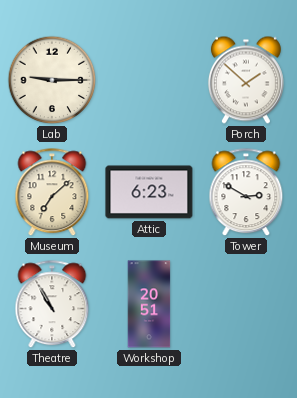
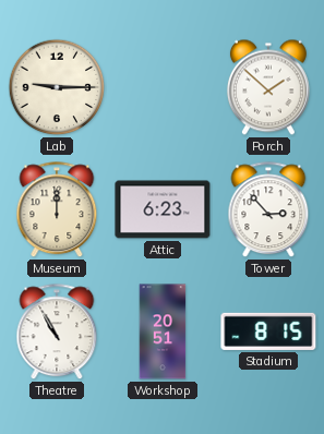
Museum: 7:08 -> 12:00
Tower: 2:50 -> 2:53
Stadium: none -> 8:15
